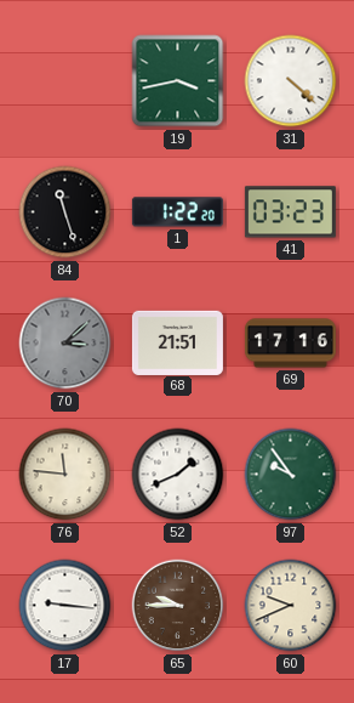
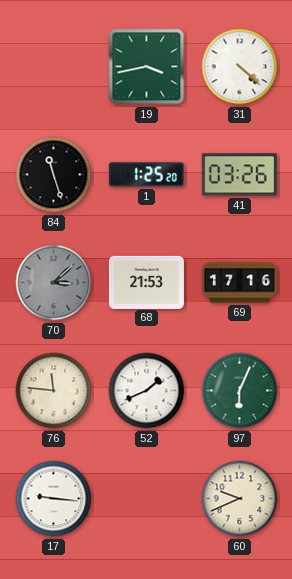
1: 1:22 -> 1:25
41: 03:23 -> 03:26
68: 21:51 -> 21:53
97: 9:54 -> 6:04
65: 9:45 -> none
